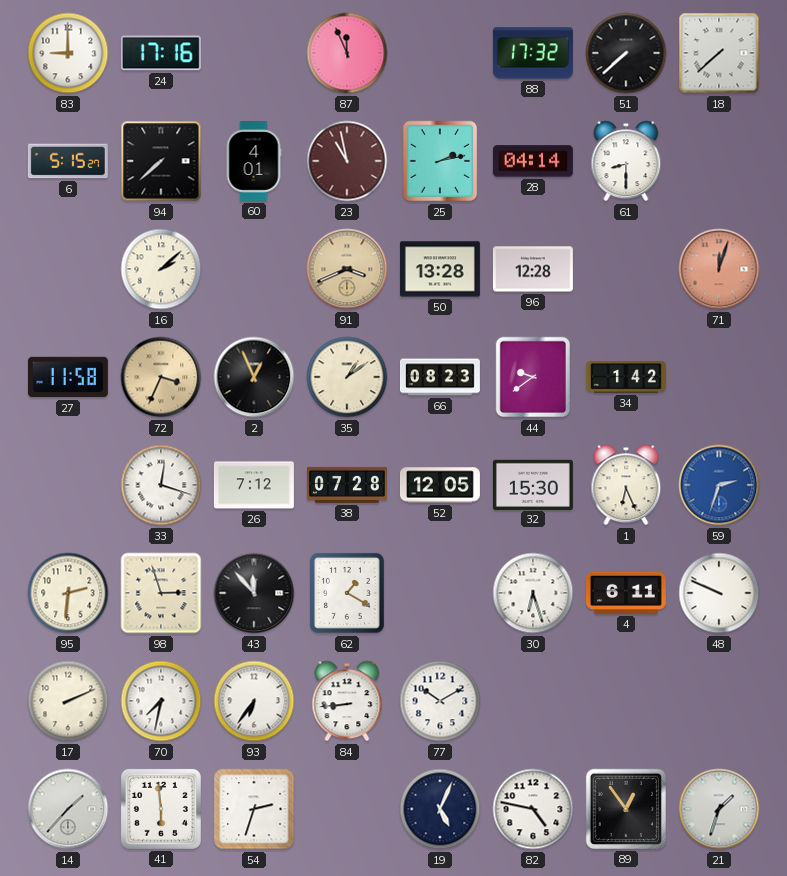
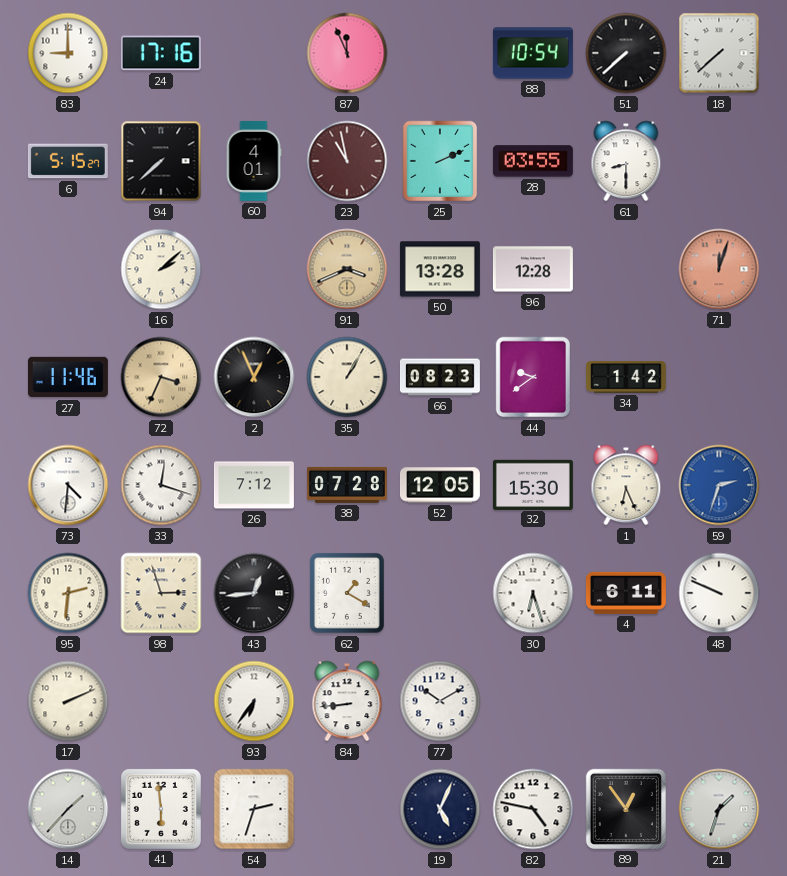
88: 17:32 -> 10:54
25: 2:13 -> 2:11
28: 04:14 -> 03:55
27: 11:58 -> 11:46
35: 1:09 -> 1:05
73: none -> 4:31
43: 11:53 -> 12:44
70: 7:32 -> none
